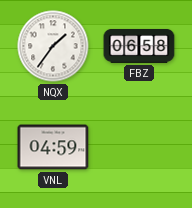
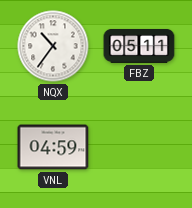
NQX: 1:36 -> 10:36
FBZ: 06:58 -> 05:11
